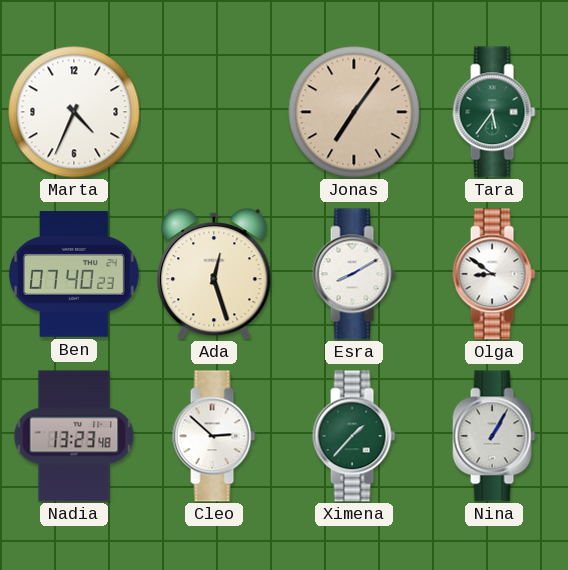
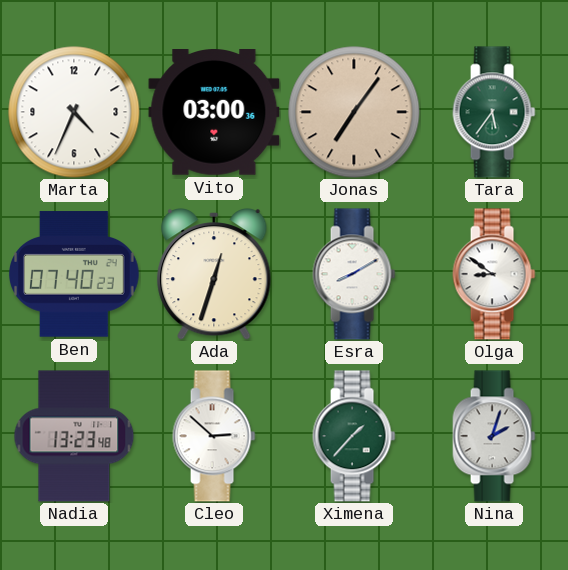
Vito: none -> 03:00
Ada: 12:27 -> 12:33
Nina: 1:05 -> 2:03
